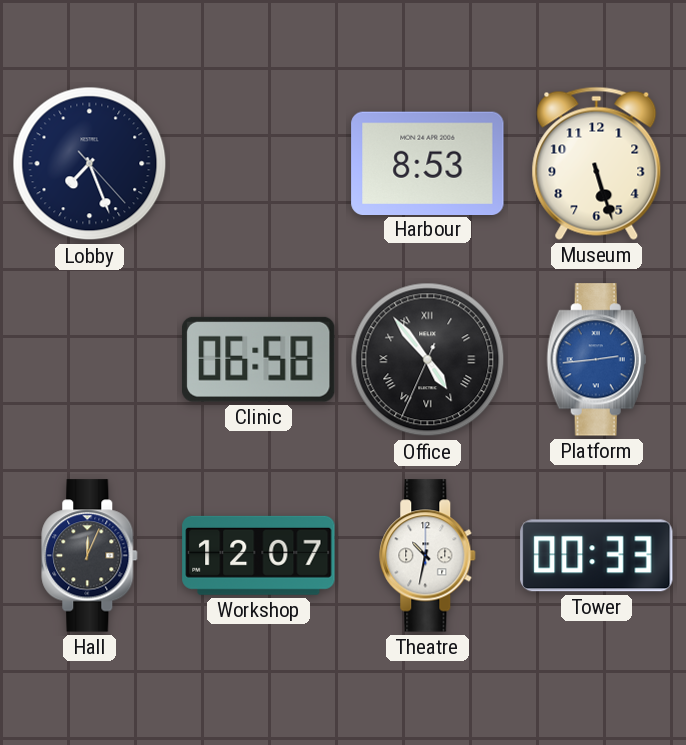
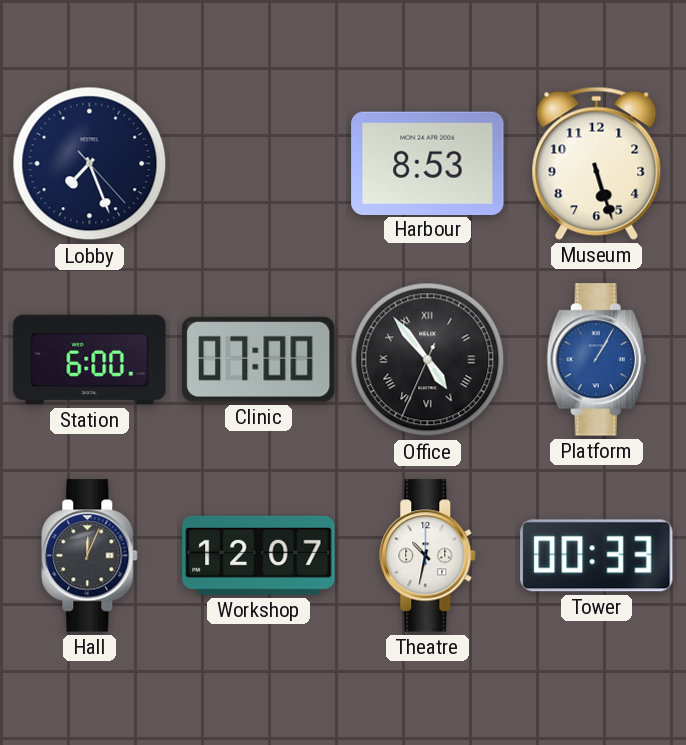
Station: none -> 6:00
Clinic: 06:58 -> 07:00
Platform: 2:44 -> 1:05
